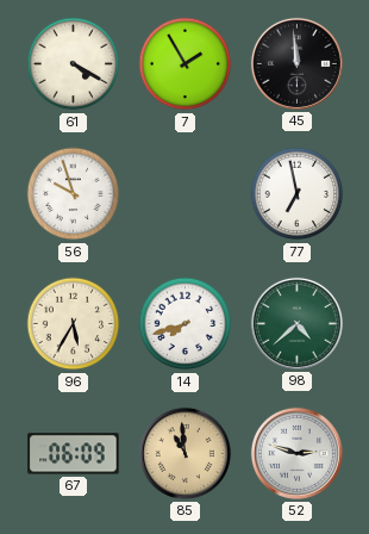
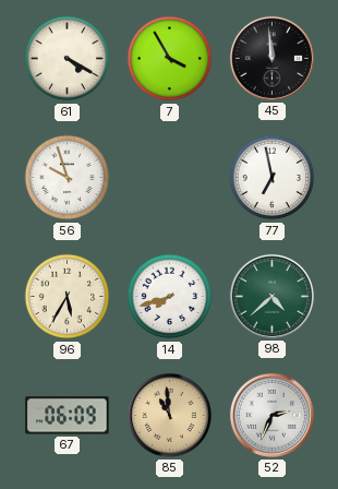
7: 1:55 -> 3:55
52: 2:48 -> 2:34
